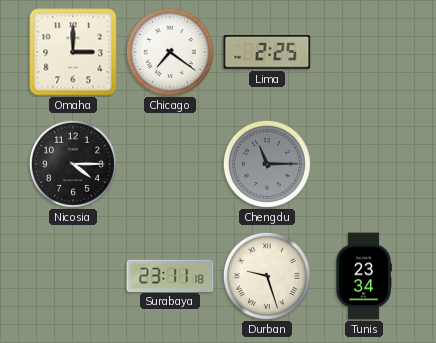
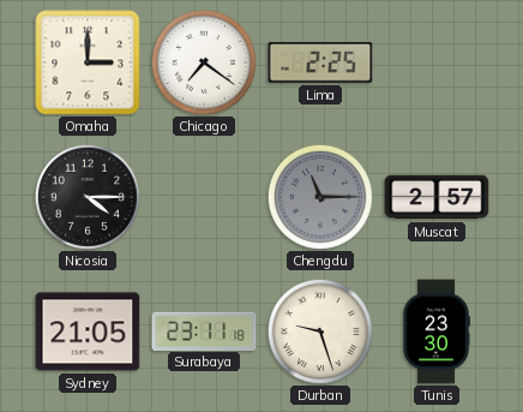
Muscat: none -> 2:57
Sydney: none -> 21:05
Tunis: 23:34 -> 23:30
